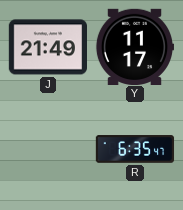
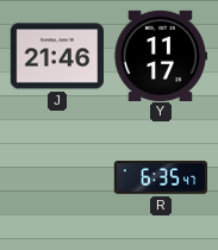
J: 21:49 -> 21:46
